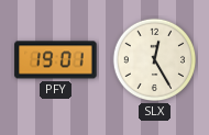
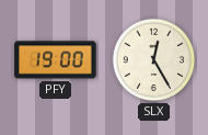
PFY: 19:01 -> 19:00
